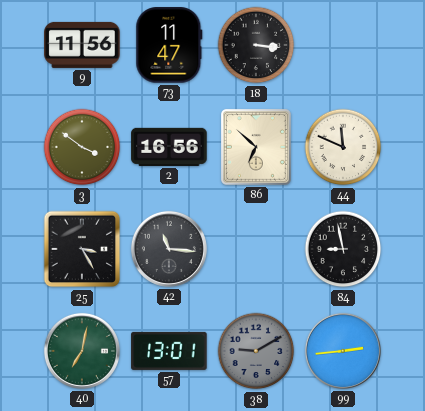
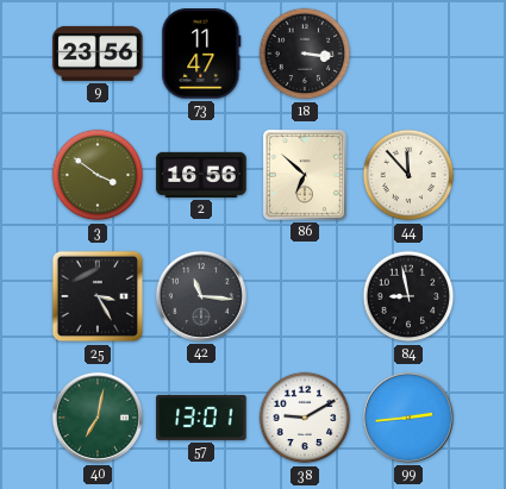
9: 11:56 -> 23:56
44: 11:49 -> 11:53
38 dial: grey -> white
